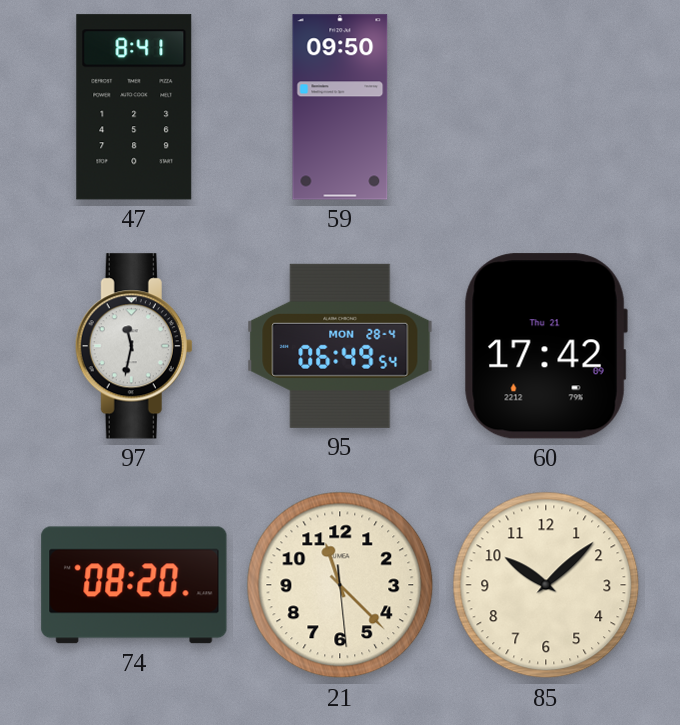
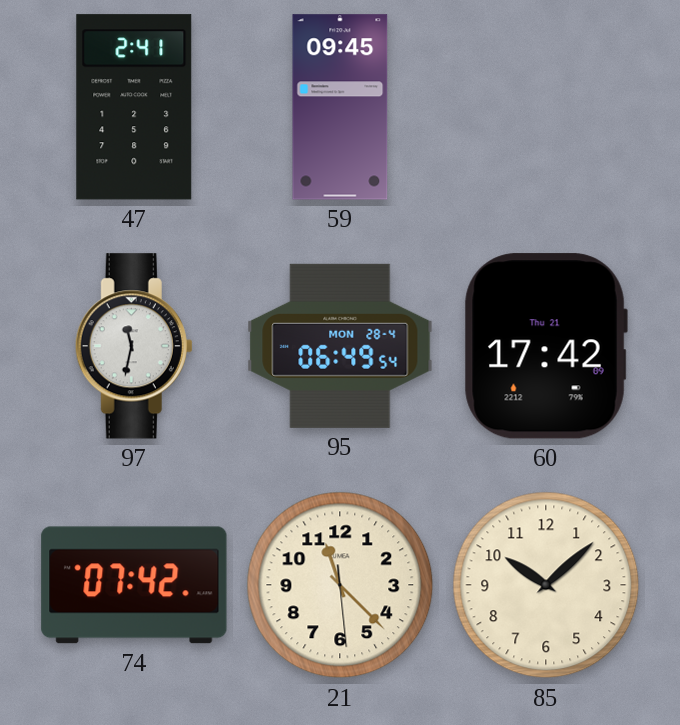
47: 8:41 -> 2:41
59: 09:50 -> 09:45
74: 08:20 -> 07:42
